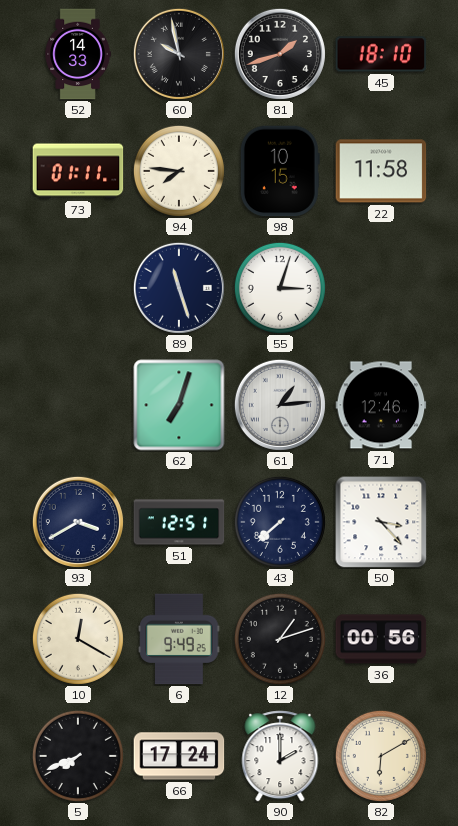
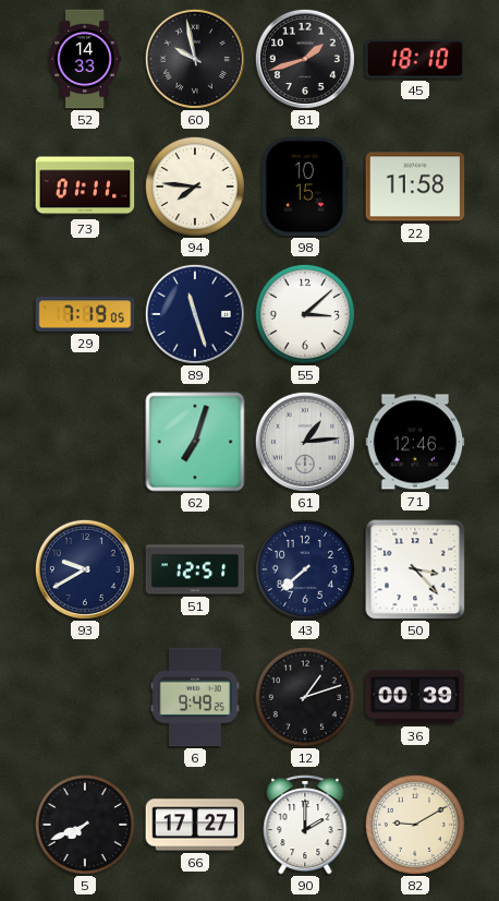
29: none -> 7:19
55: 3:03 -> 3:08
93: 3:40 -> 9:40
10: 12:20 -> none
36: 00:56 -> 00:39
66: 17:24 -> 17:27
82: 6:10 -> 9:10
